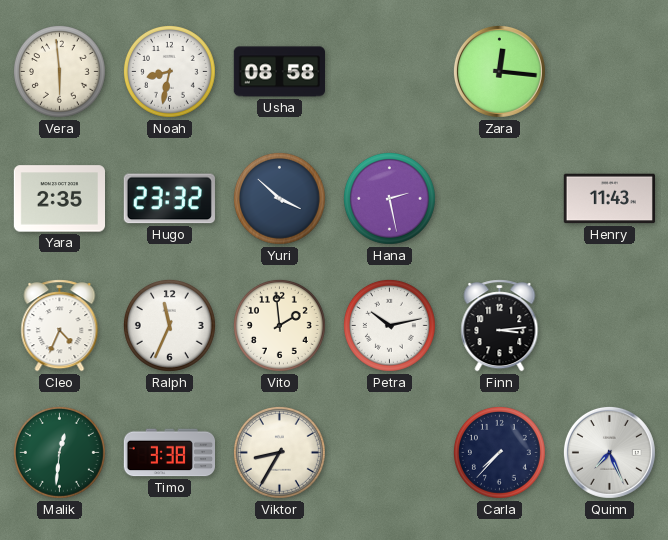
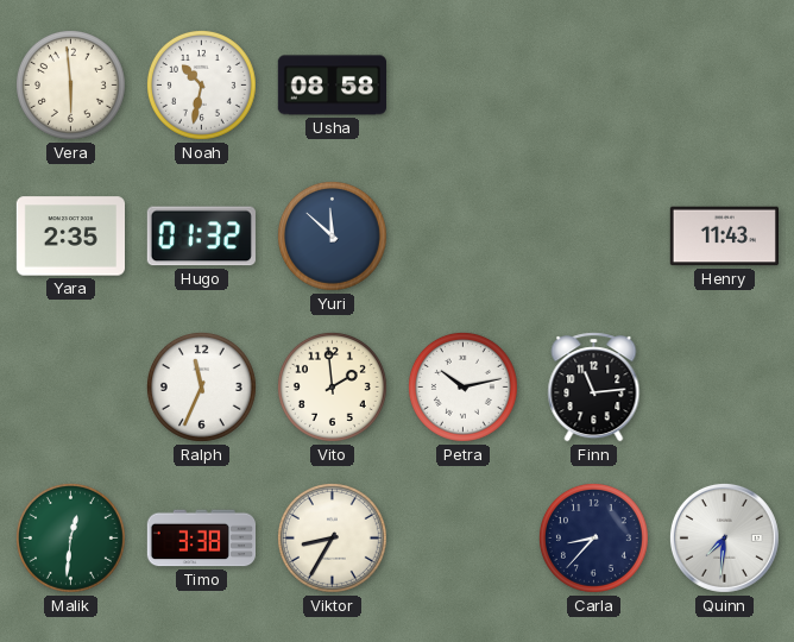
Noah: 8:32 -> 10:32
Zara: 12:16 -> none
Hugo: 23:32 -> 01:32
Yuri: 3:52 -> 11:52
Hana: 2:28 -> none
Cleo: 4:34 -> none
Finn: 3:14 -> 11:14
Carla: 7:37 -> 8:37
Quinn: 7:26 -> 7:31
